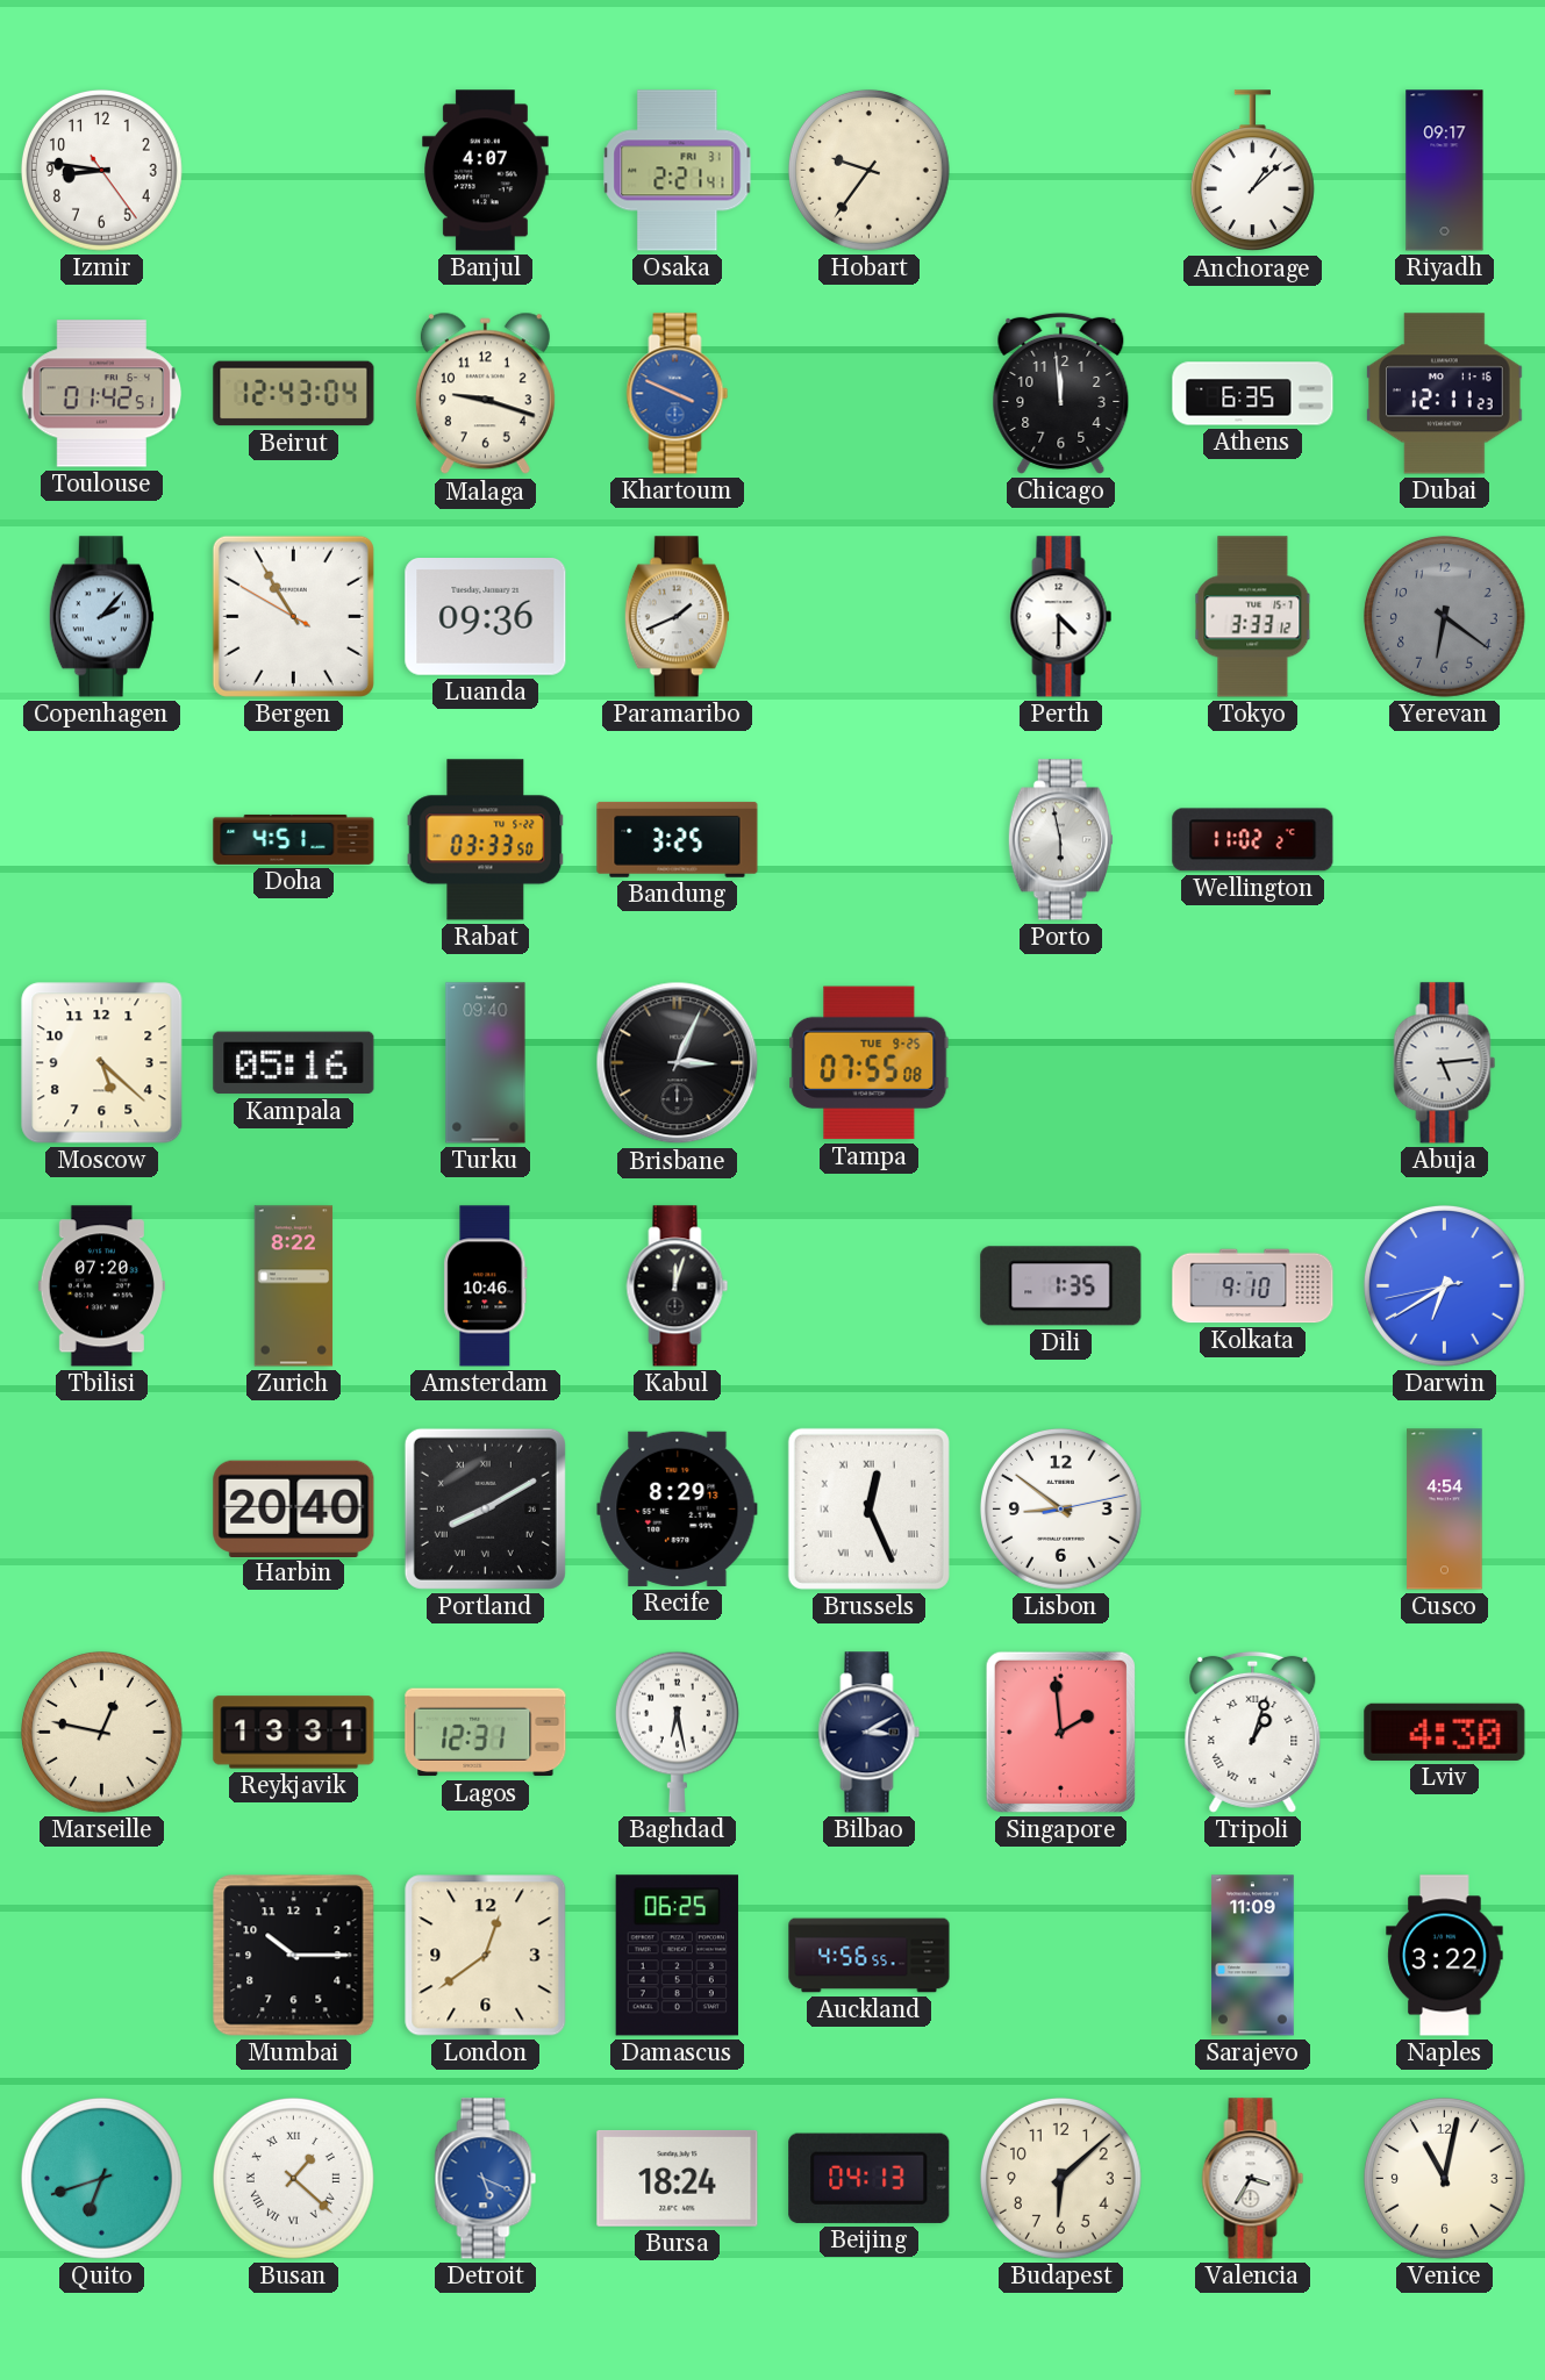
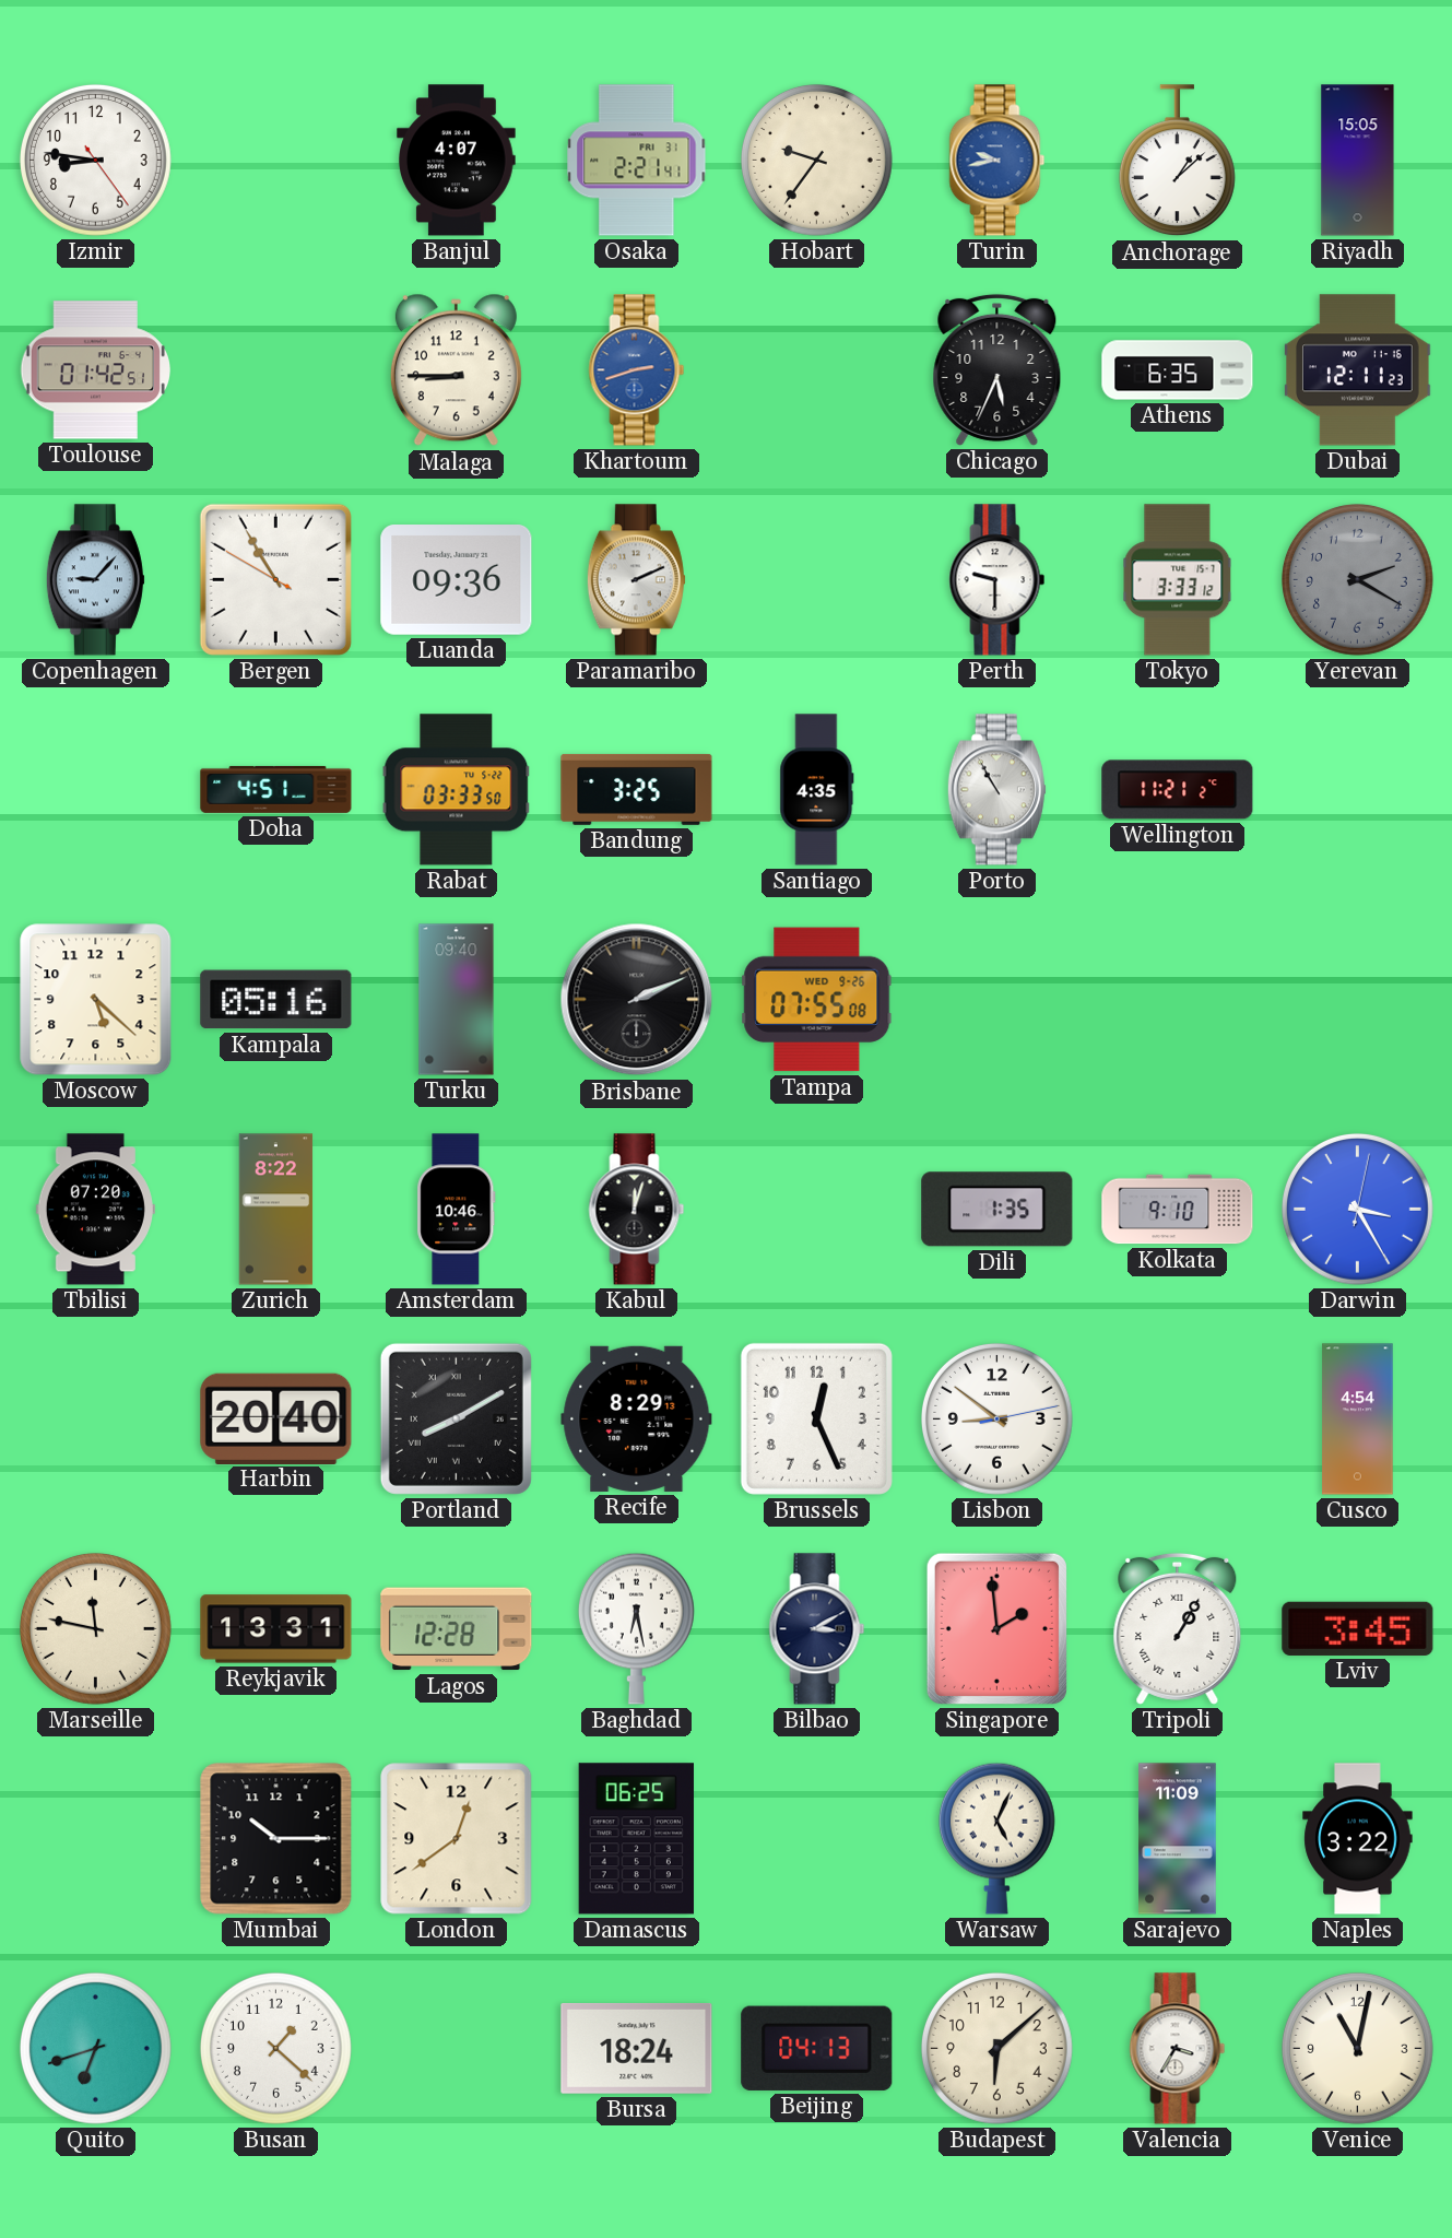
Turin: none -> 9:43
Riyadh: 09:17 -> 15:05
Beirut: 12:43 -> none
Malaga: 9:18 -> 8:45
Khartoum: 3:49 -> 2:42
Chicago: 11:59 -> 5:34
Copenhagen: 2:07 -> 9:07
Paramaribo: 1:41 -> 2:11
Perth: 4:30 -> 9:30
Yerevan: 6:21 -> 2:20
Santiago: none -> 4:35
Porto: 5:58 -> 10:55
Wellington: 11:02 -> 11:21
Brisbane: 3:04 -> 2:11
Tampa date: TUE 9-25 -> WED 9-26
Abuja: 5:14 -> none
Darwin: 6:39 -> 3:25
Brussels numerals: Roman -> Arabic
Marseille: 12:47 -> 11:47
Lagos: 12:31 -> 12:28
Tripoli: 1:03 -> 1:05
Lviv: 4:30 -> 3:45
Auckland: 4:56 -> none
Warsaw: none -> 5:04
Busan numerals: Roman -> Arabic
Detroit: 5:19 -> none
